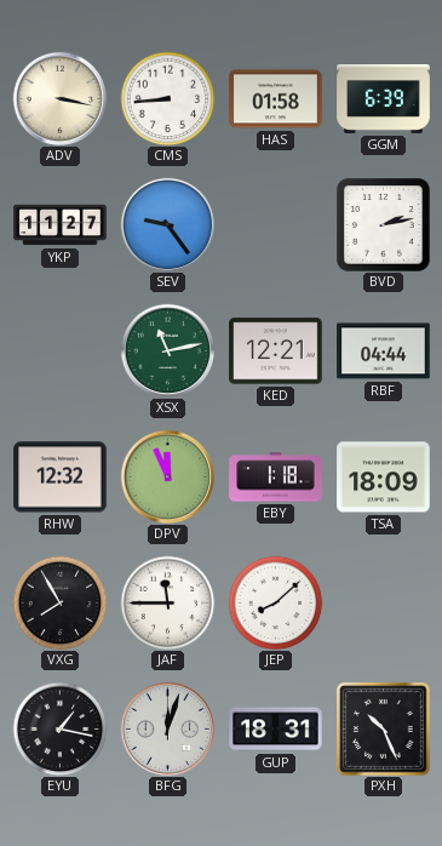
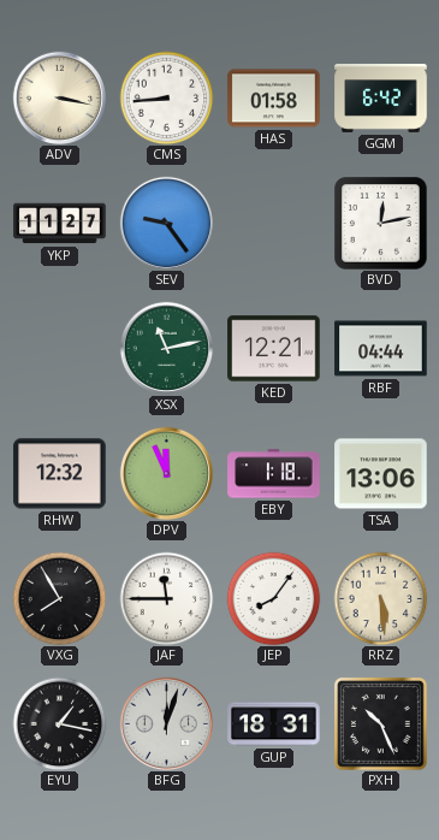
GGM: 6:39 -> 6:42
BVD: 2:13 -> 12:13
TSA: 18:09 -> 13:06
JEP: 8:08 -> 8:06
RRZ: none -> 5:29
